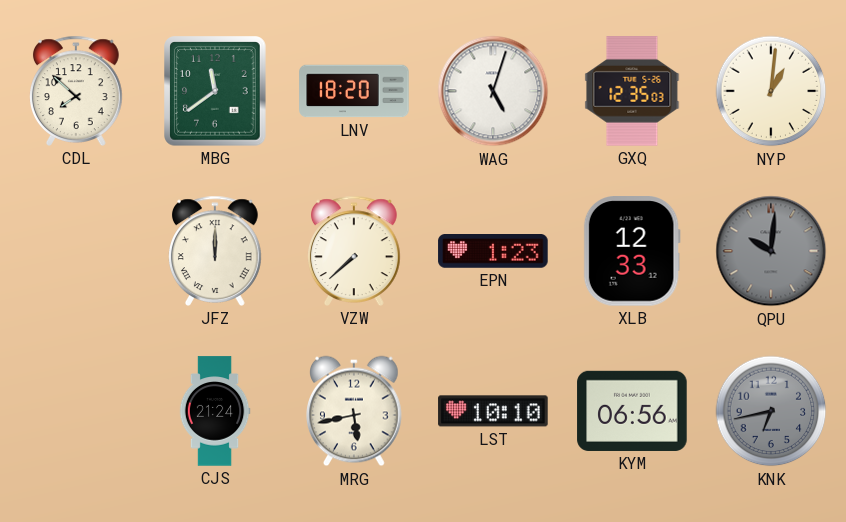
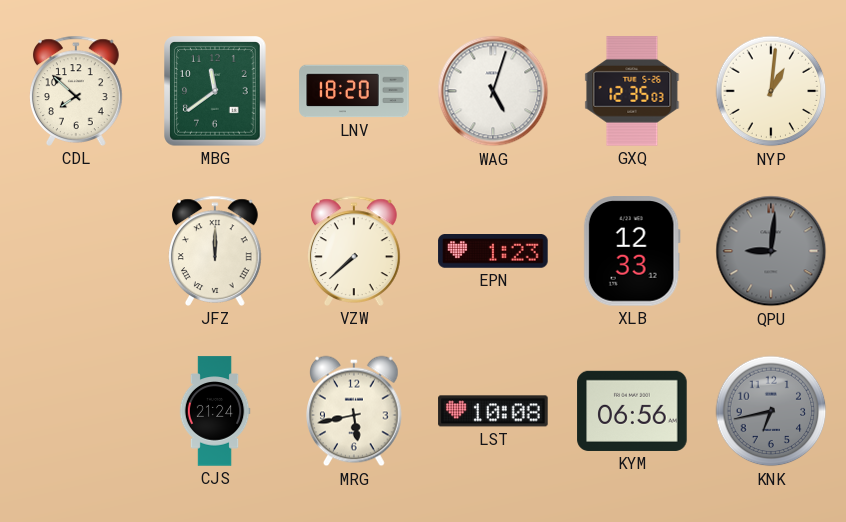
QPU: 10:01 -> 9:01
LST: 10:10 -> 10:08
